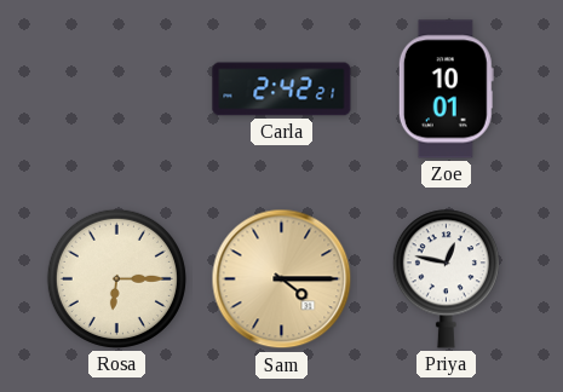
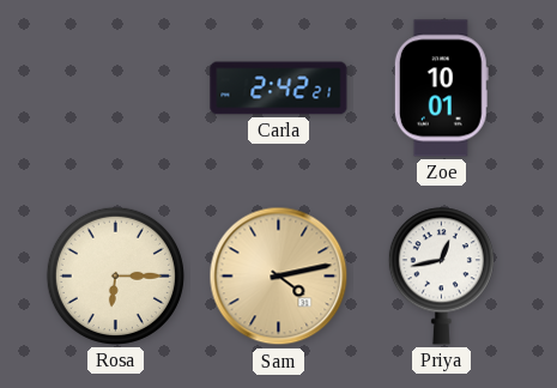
Sam: 4:15 -> 4:13
Priya: 12:47 -> 12:43
